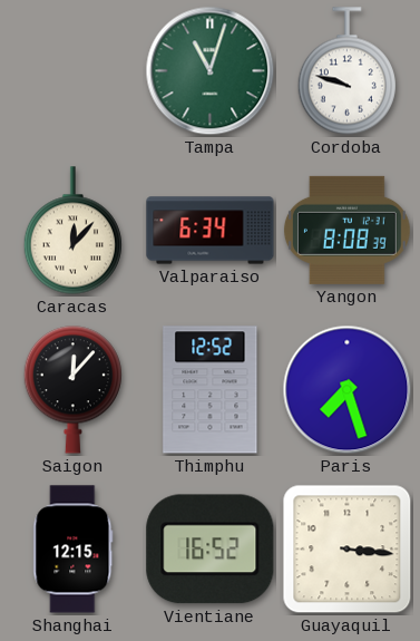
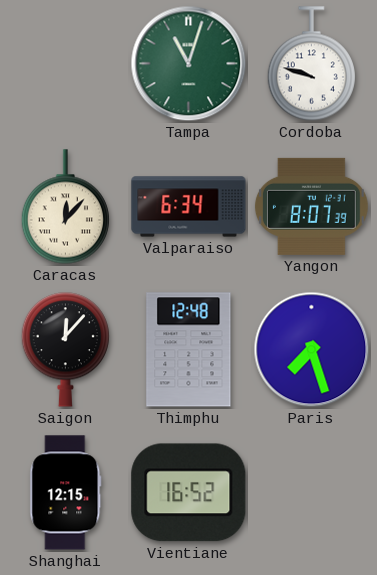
Yangon: 8:08 -> 8:07
Thimphu: 12:52 -> 12:48
Guayaquil: 3:16 -> none
